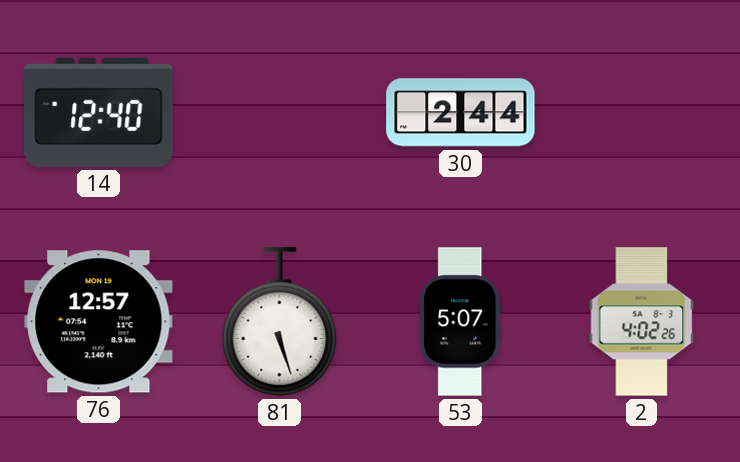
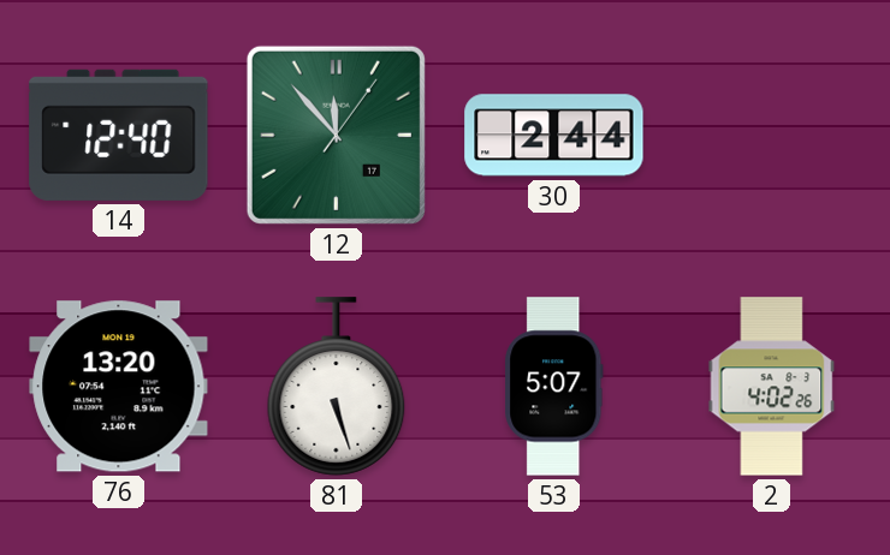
12: none -> 11:53
76: 12:57 -> 13:20
